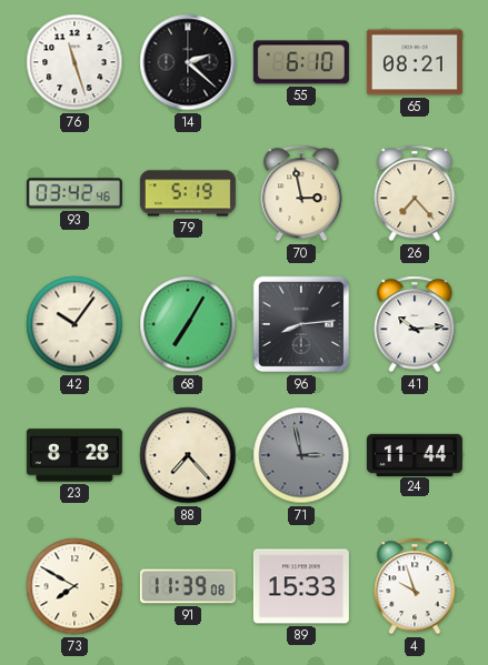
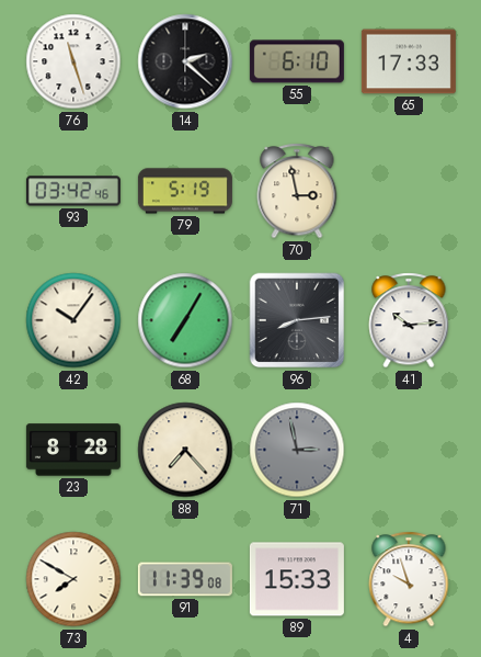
65: 08:21 -> 17:33
26: 7:23 -> none
24: 11:44 -> none
